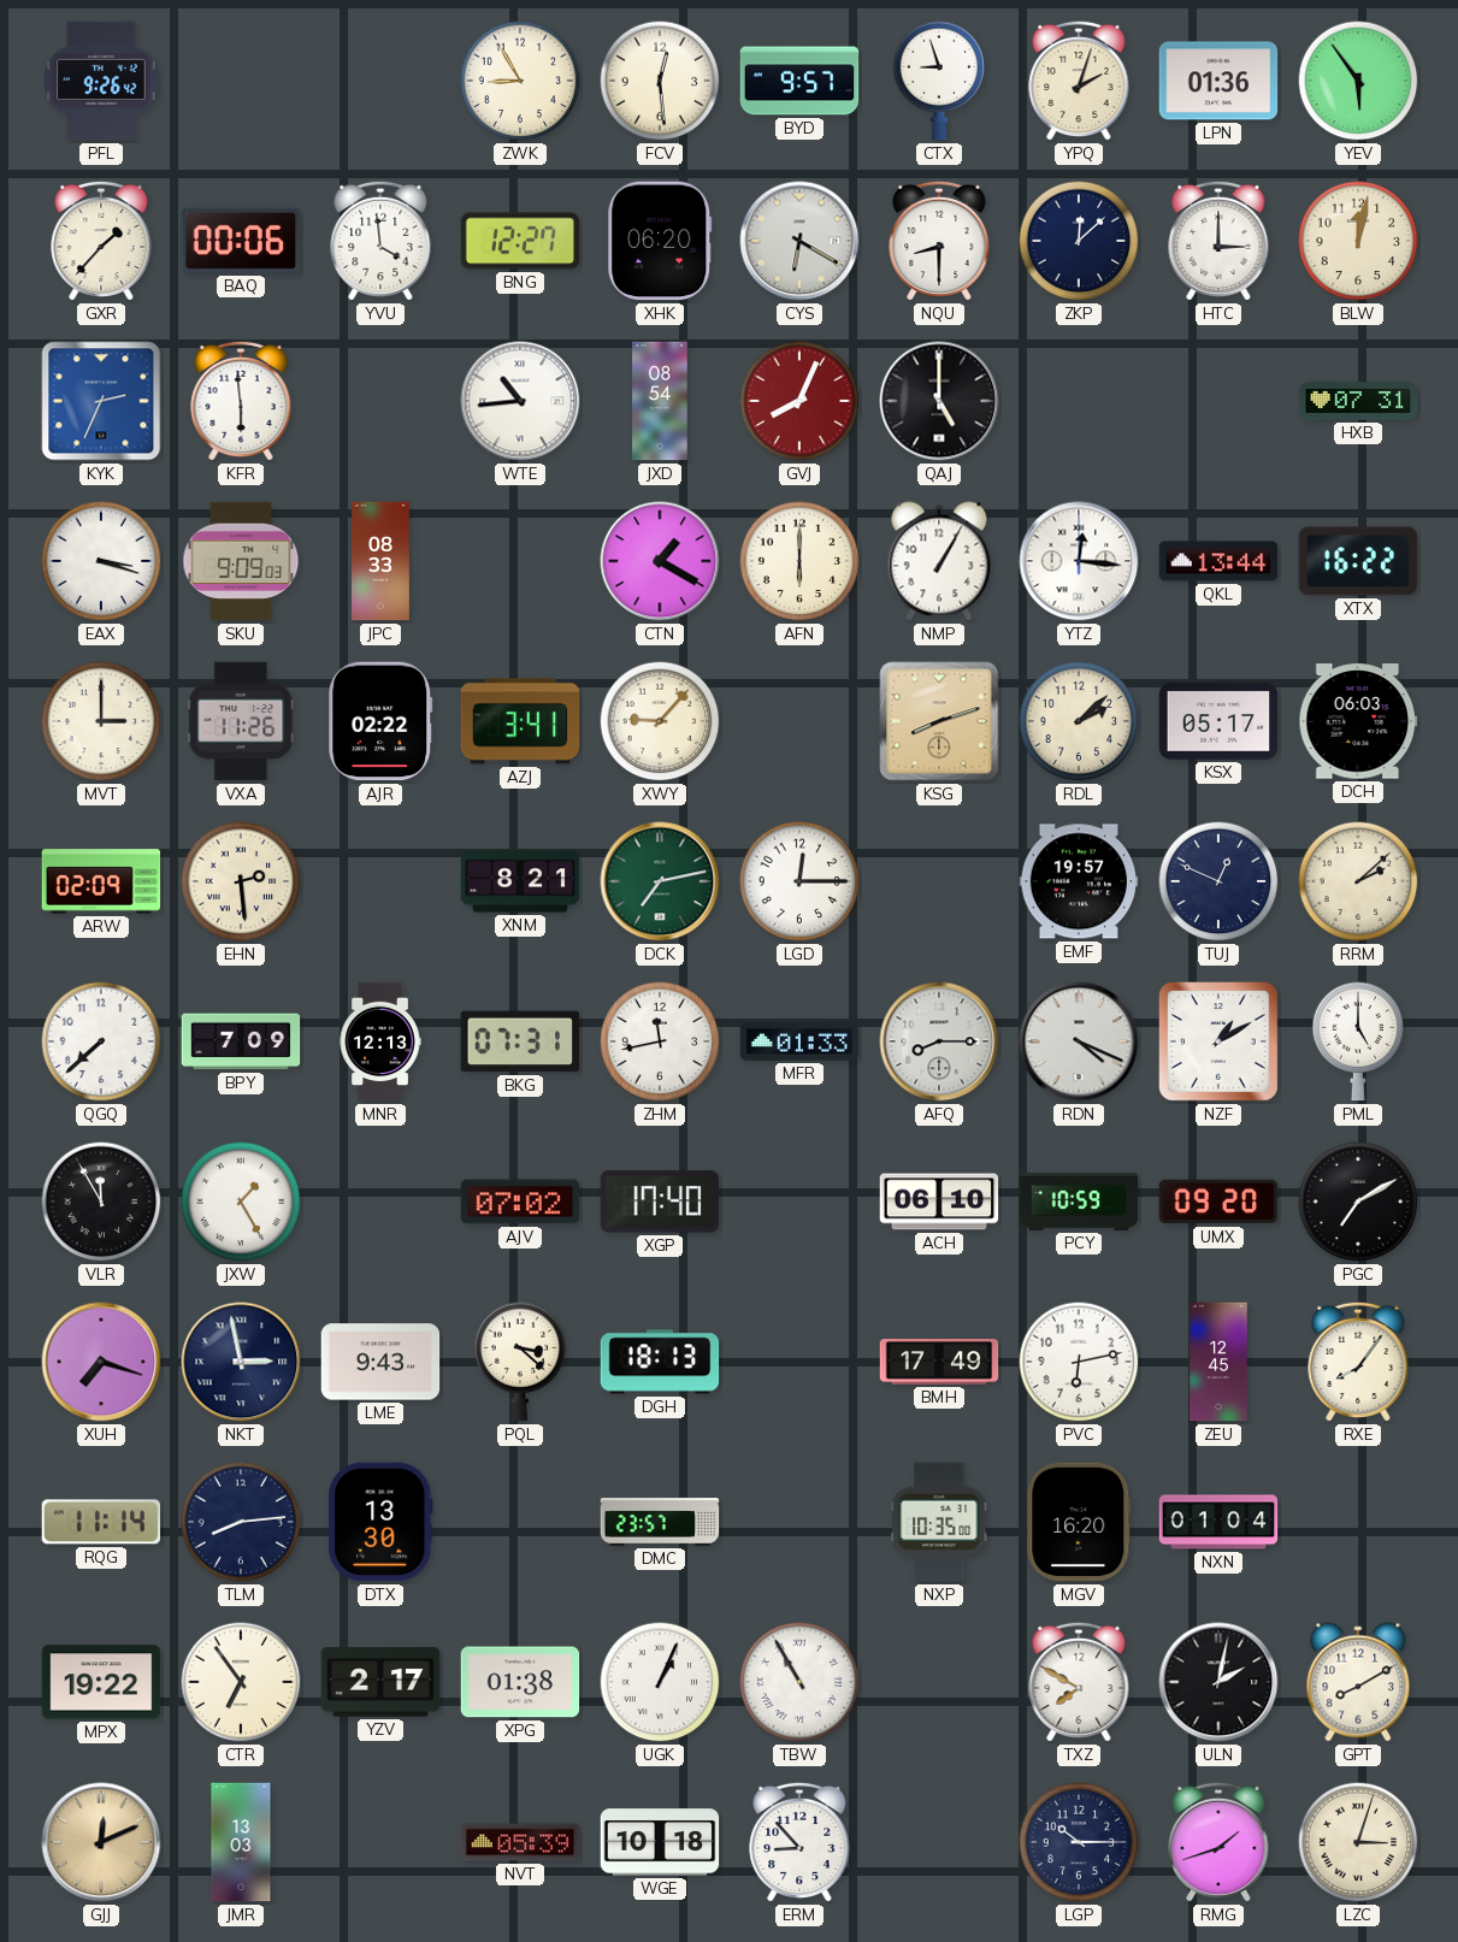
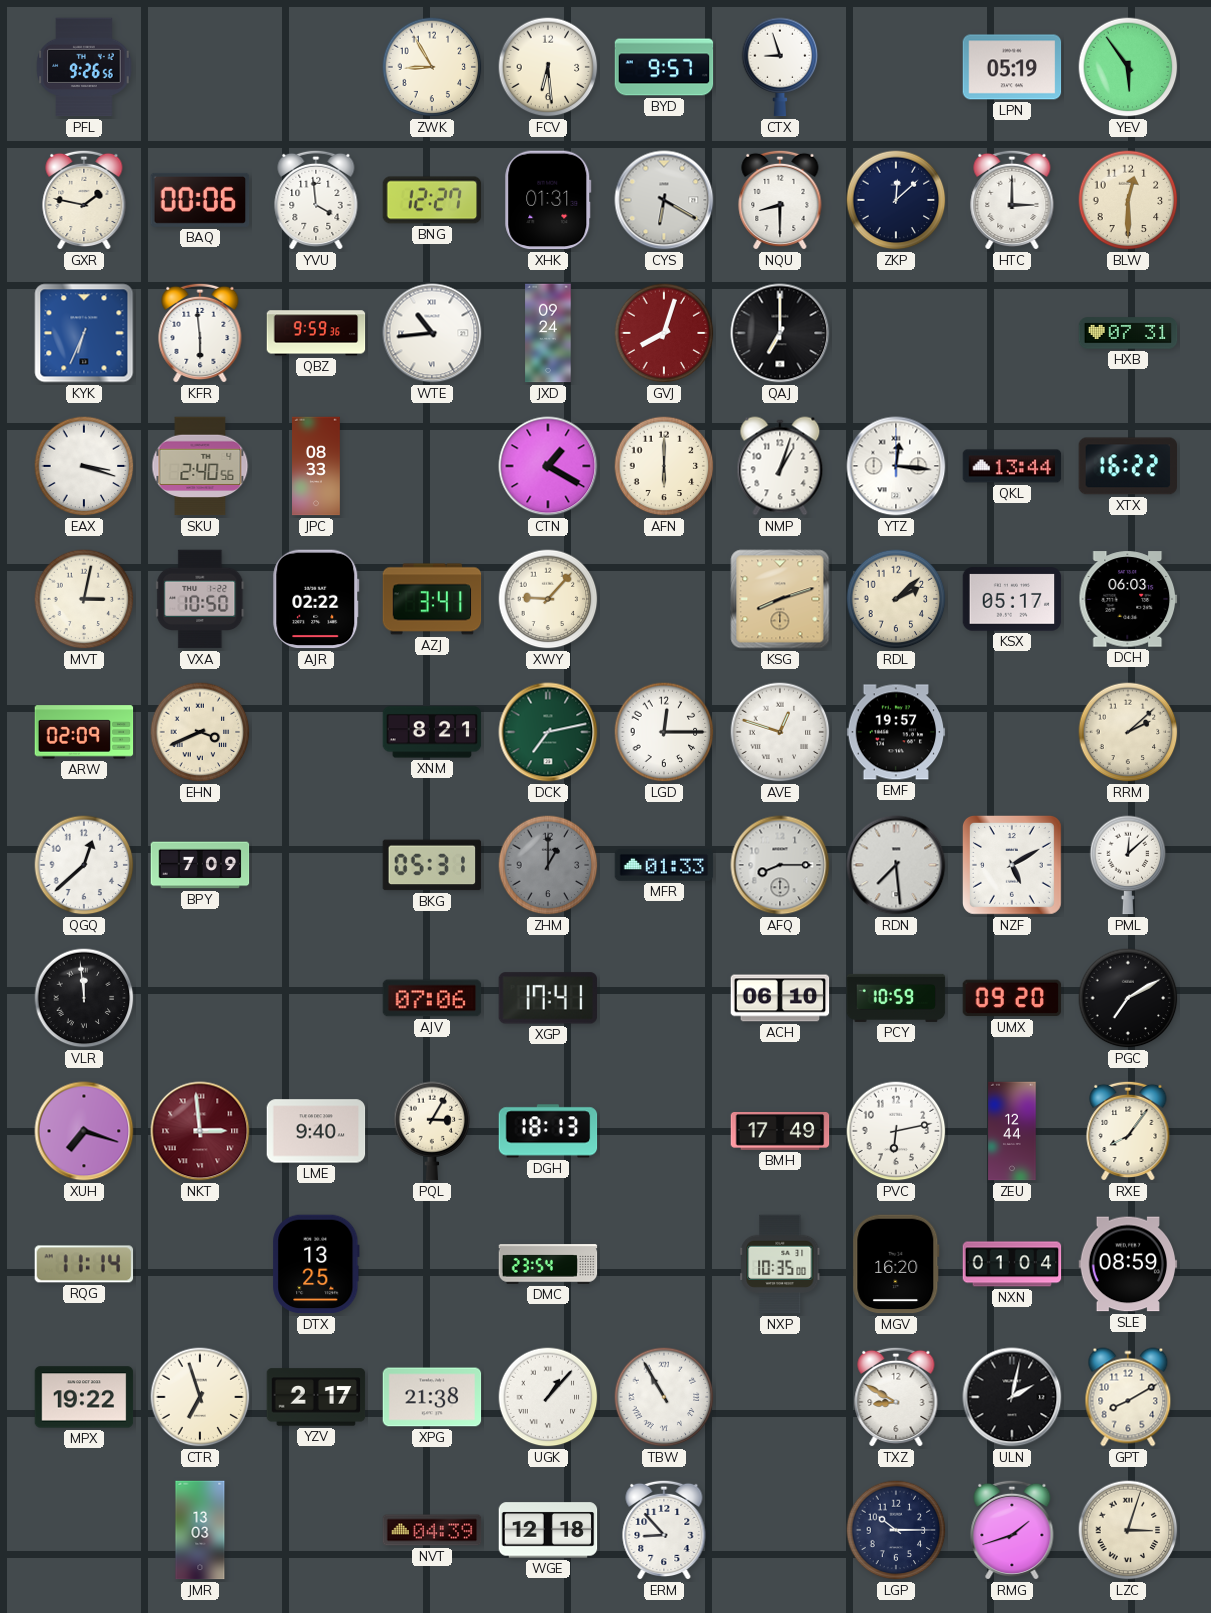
PFL: 9:26:42 -> 9:26:56
FCV: 12:29 -> 6:29
YPQ: 2:03 -> none
LPN: 01:36 -> 05:19
GXR: 1:37 -> 1:47
XHK: 06:20 -> 01:31
BLW: 12:02 -> 12:30
KYK: 2:34 -> 6:34
QBZ: none -> 9:59
JXD: 08:54 -> 09:24
GVJ: 8:04 -> 8:03
QAJ: 5:00 -> 7:00
SKU: 9:09 -> 2:40
NMP: 1:05 -> 1:03
MVT: 3:00 -> 3:02
VXA: 11:26 -> 10:50
EHN: 2:29 -> 3:41
AVE: none -> 12:48
TUJ: 12:49 -> none
QGQ: 7:38 -> 12:38
MNR: 12:13 -> none
BKG: 07:31 -> 05:31
ZHM: 11:43 -> 1:00
ZHM dial: white -> grey
RDN: 4:19 -> 7:29
NZF: 1:10 -> 5:10
PML: 5:00 -> 12:08
VLR: 11:55 -> 11:59
JXW: 1:25 -> none
AJV: 07:02 -> 07:06
XGP: 17:40 -> 17:41
NKT: 2:58 -> 2:59
NKT dial: navy -> burgundy
LME: 9:43 -> 9:40
PQL: 3:22 -> 3:05
ZEU: 12:45 -> 12:44
TLM: 8:14 -> none
DTX: 13:30 -> 13:25
DMC: 23:57 -> 23:54
SLE: none -> 08:59
CTR: 6:54 -> 6:57
XPG: 01:38 -> 21:38
UGK: 1:04 -> 1:07
TXZ: 7:50 -> 8:50
GJJ: 12:11 -> none
NVT: 05:39 -> 04:39
WGE: 10:18 -> 12:18
